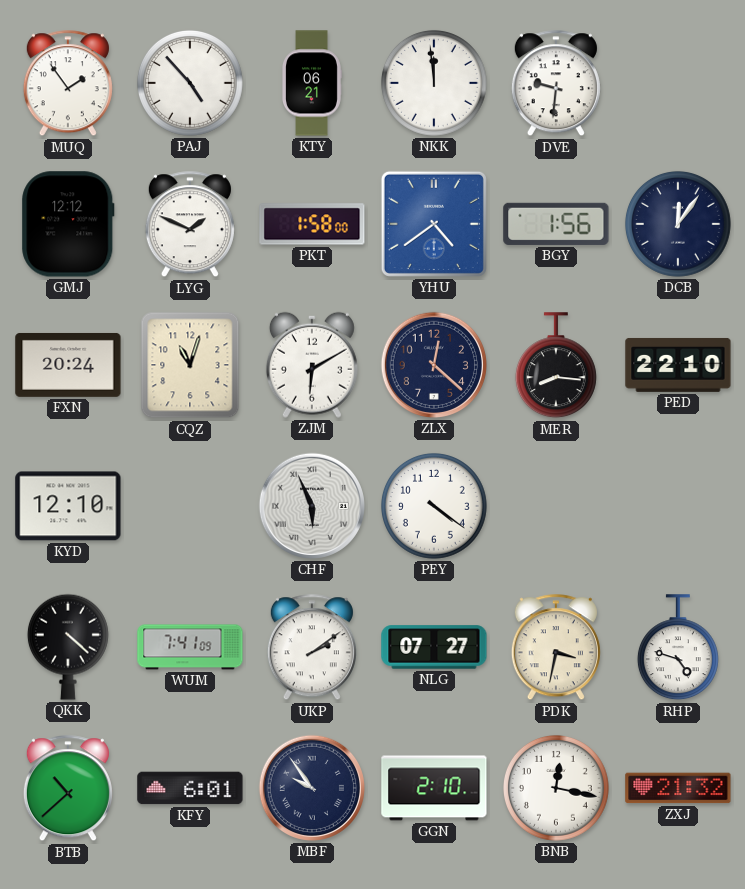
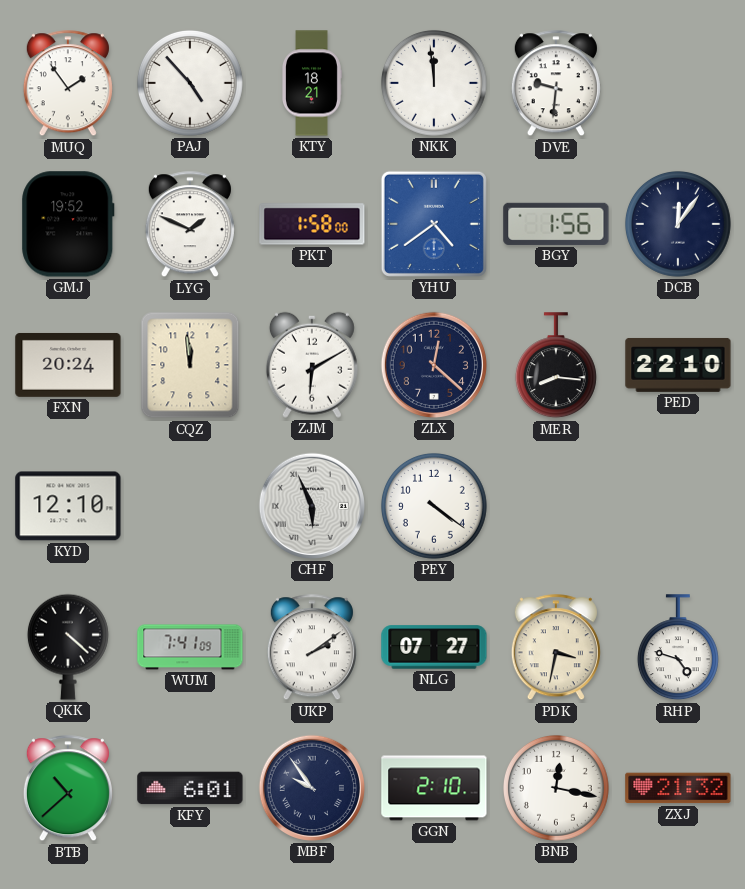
KTY: 06:21 -> 18:21
GMJ: 12:12 -> 19:52
CQZ: 11:03 -> 11:59
